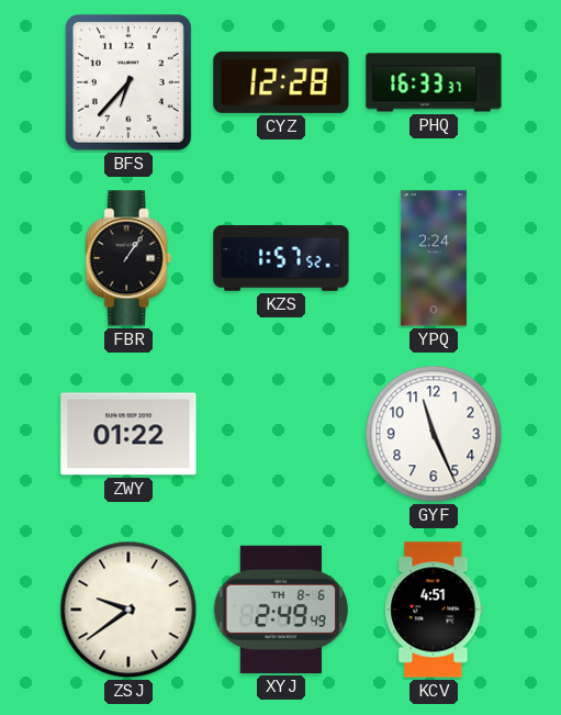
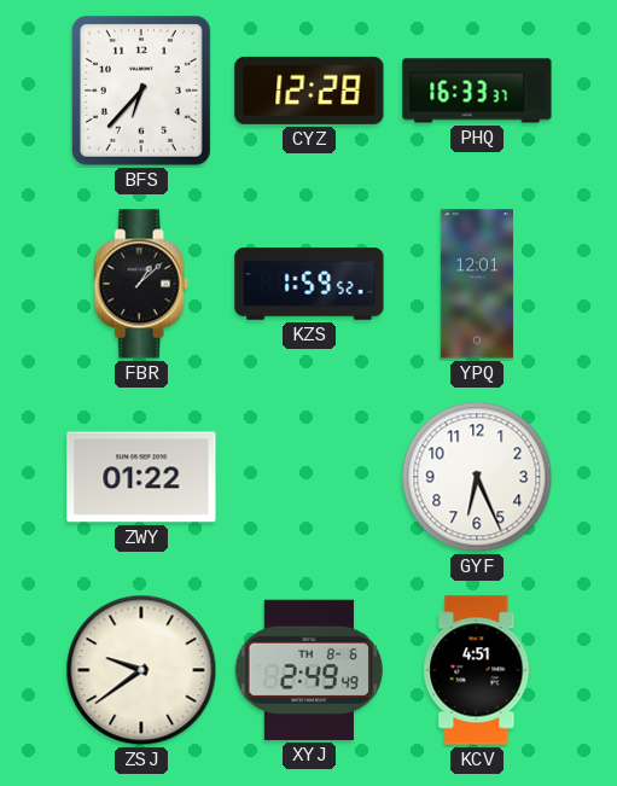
FBR: 1:06 -> 1:08
KZS: 1:57 -> 1:59
YPQ: 2:24 -> 12:01
GYF: 11:26 -> 6:26
